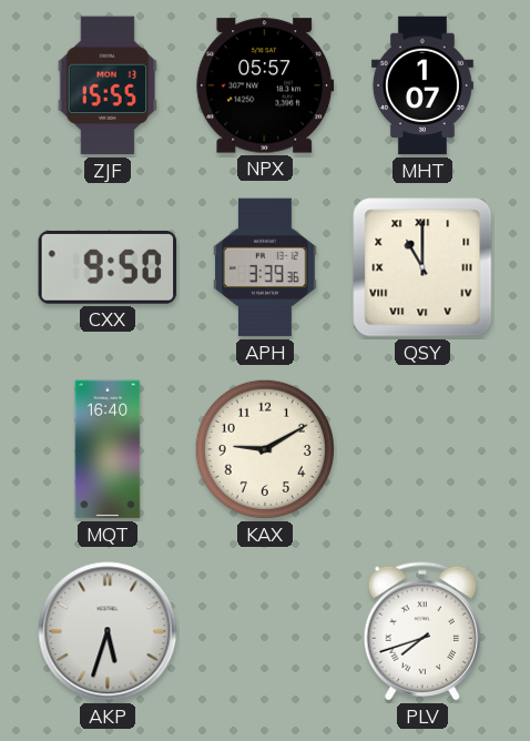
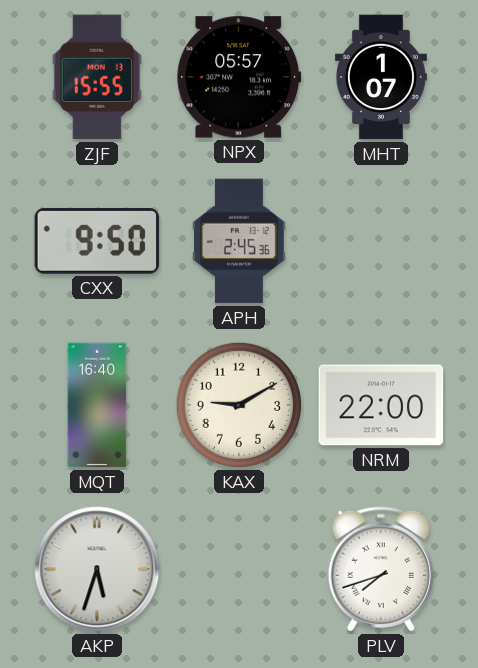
APH: 3:39 -> 2:45
QSY: 11:00 -> none
NRM: none -> 22:00
